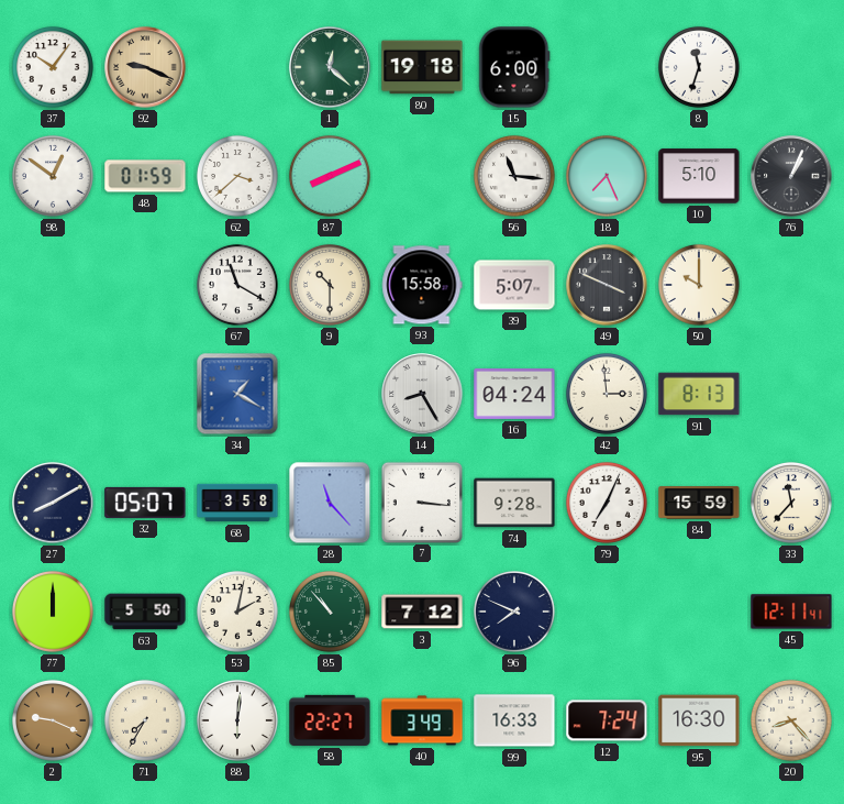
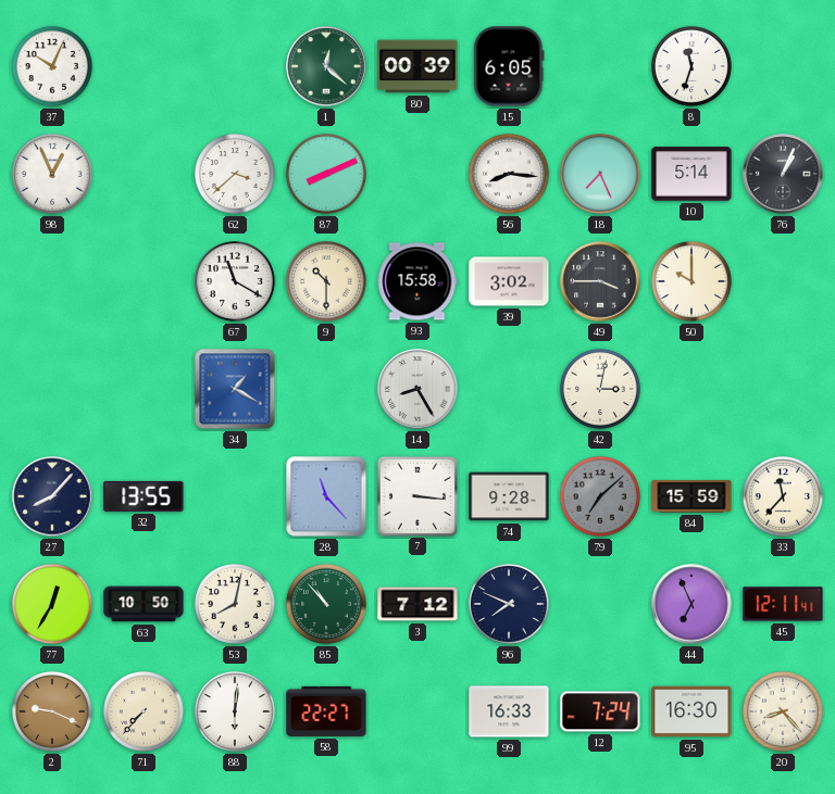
37: 10:06 -> 10:04
92: 9:19 -> none
80: 19:18 -> 00:39
15: 6:00 -> 6:05
98: 12:51 -> 12:56
48: 01:59 -> none
56: 11:16 -> 8:16
10: 5:10 -> 5:14
39: 5:07 -> 3:02
49: 3:49 -> 3:45
16: 04:24 -> none
42: 2:59 -> 3:02
91: 8:13 -> none
27: 8:10 -> 8:07
32: 05:07 -> 13:55
68: 3:58 -> none
79: 7:04 -> 7:08
79 dial: white -> grey
77: 12:00 -> 12:35
63: 5:50 -> 10:50
53: 2:02 -> 8:02
44: none -> 6:56
71: 7:35 -> 7:37
40: 3:49 -> none
